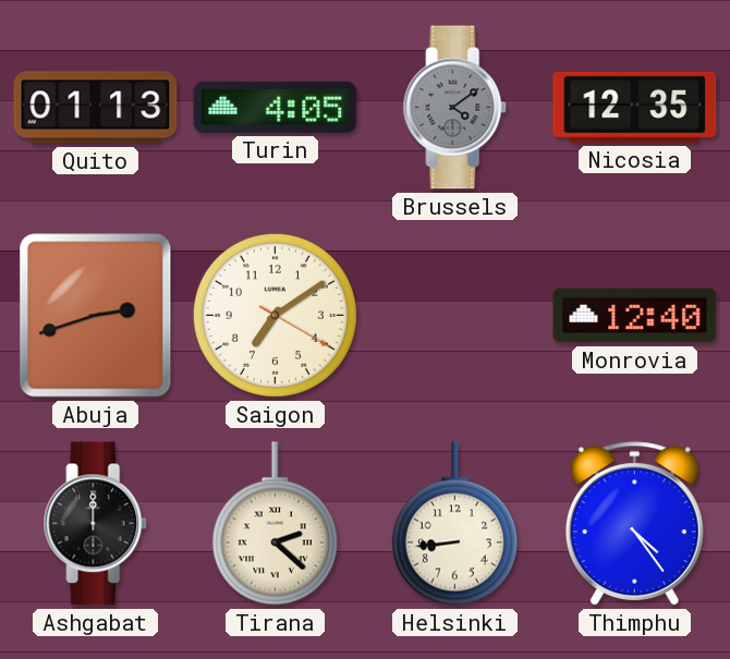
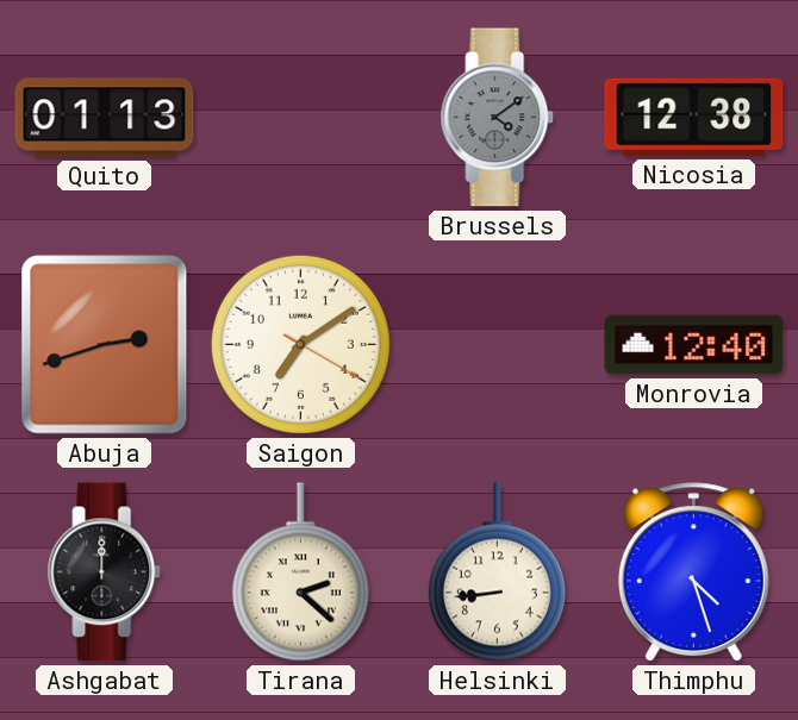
Turin: 4:05 -> none
Nicosia: 12:35 -> 12:38
Thimphu: 4:24 -> 4:27
